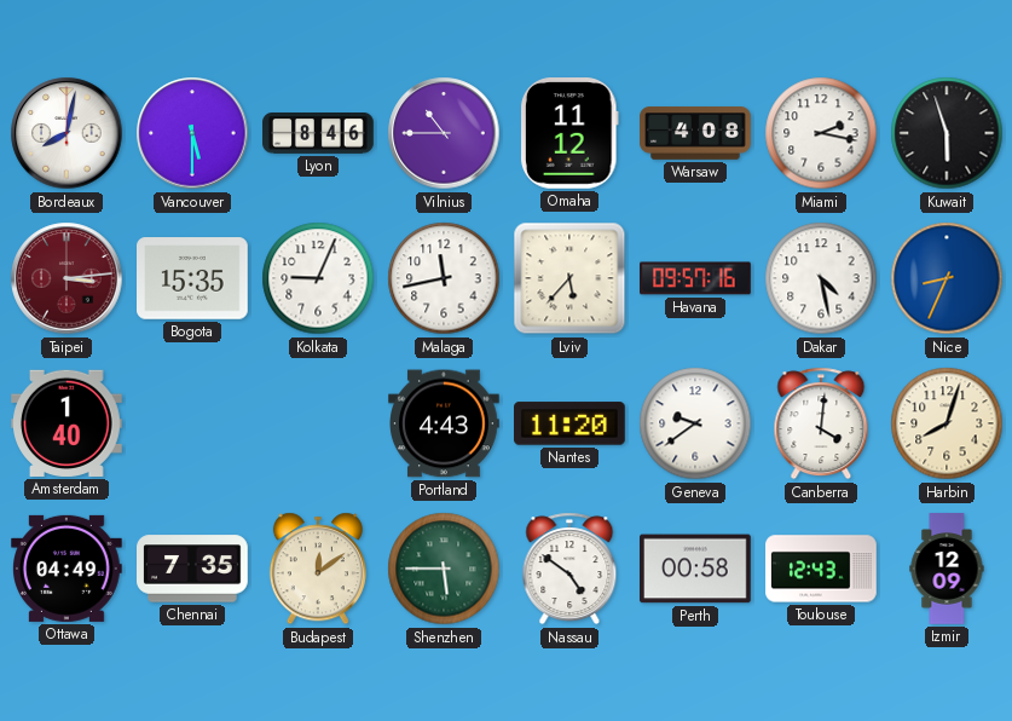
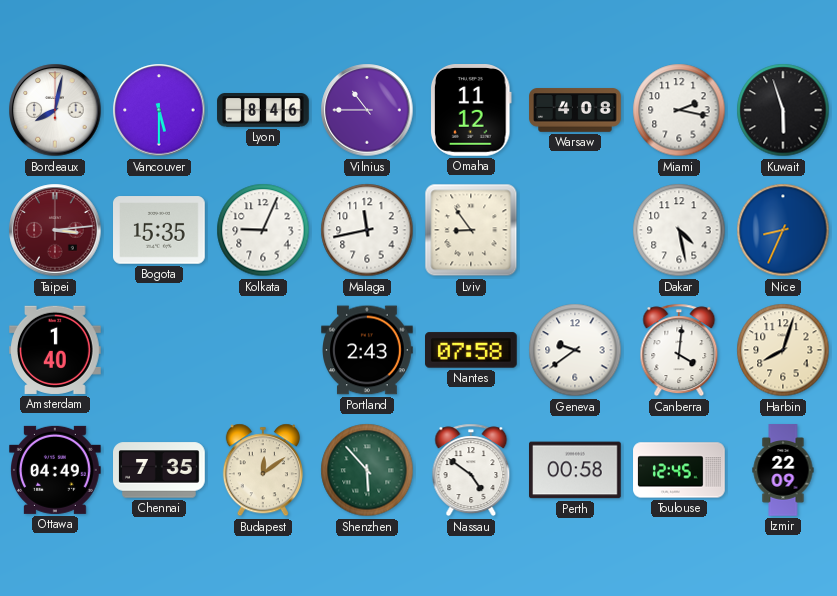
Lviv: 5:37 -> 8:54
Havana: 09:57 -> none
Portland: 4:43 -> 2:43
Nantes: 11:20 -> 07:58
Shenzhen: 5:45 -> 5:53
Toulouse: 12:43 -> 12:45
Izmir: 12:09 -> 22:09
